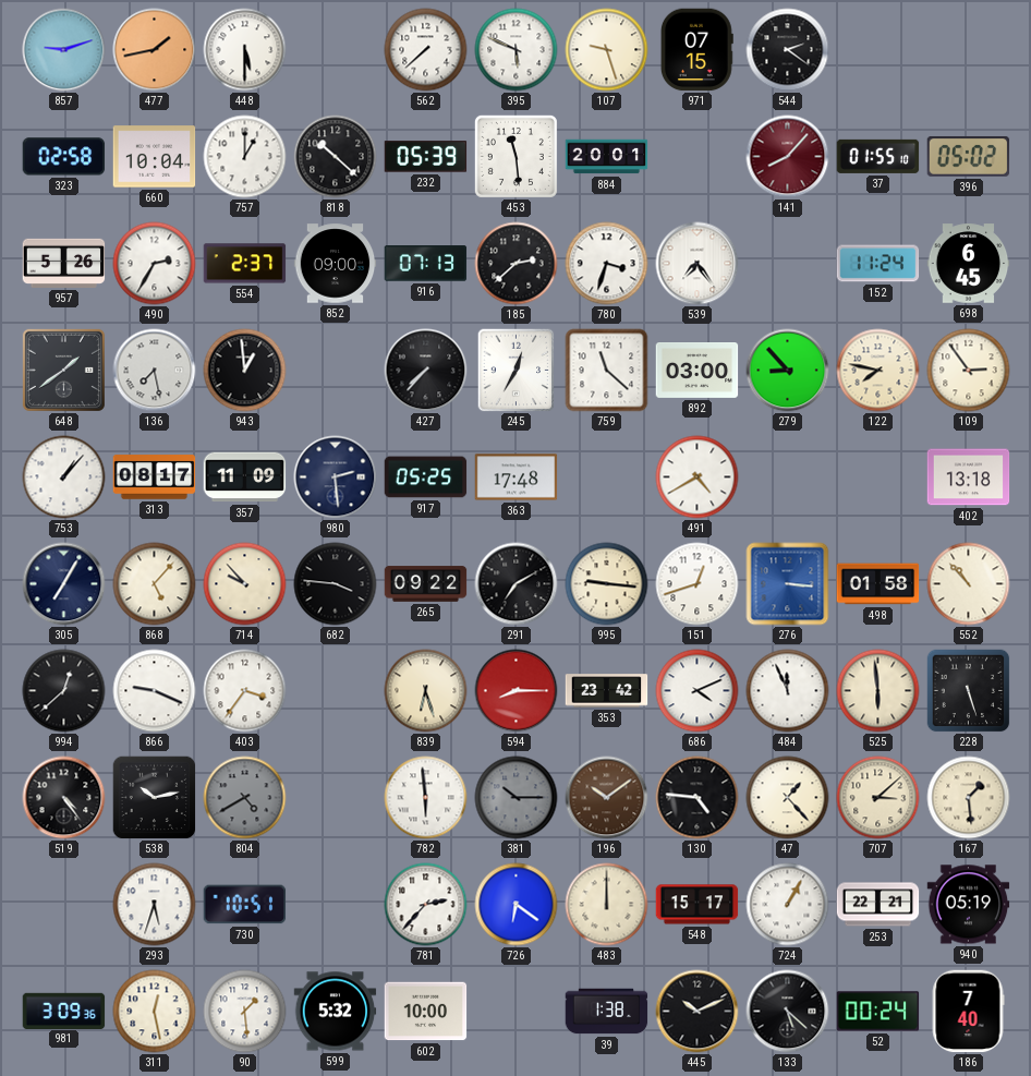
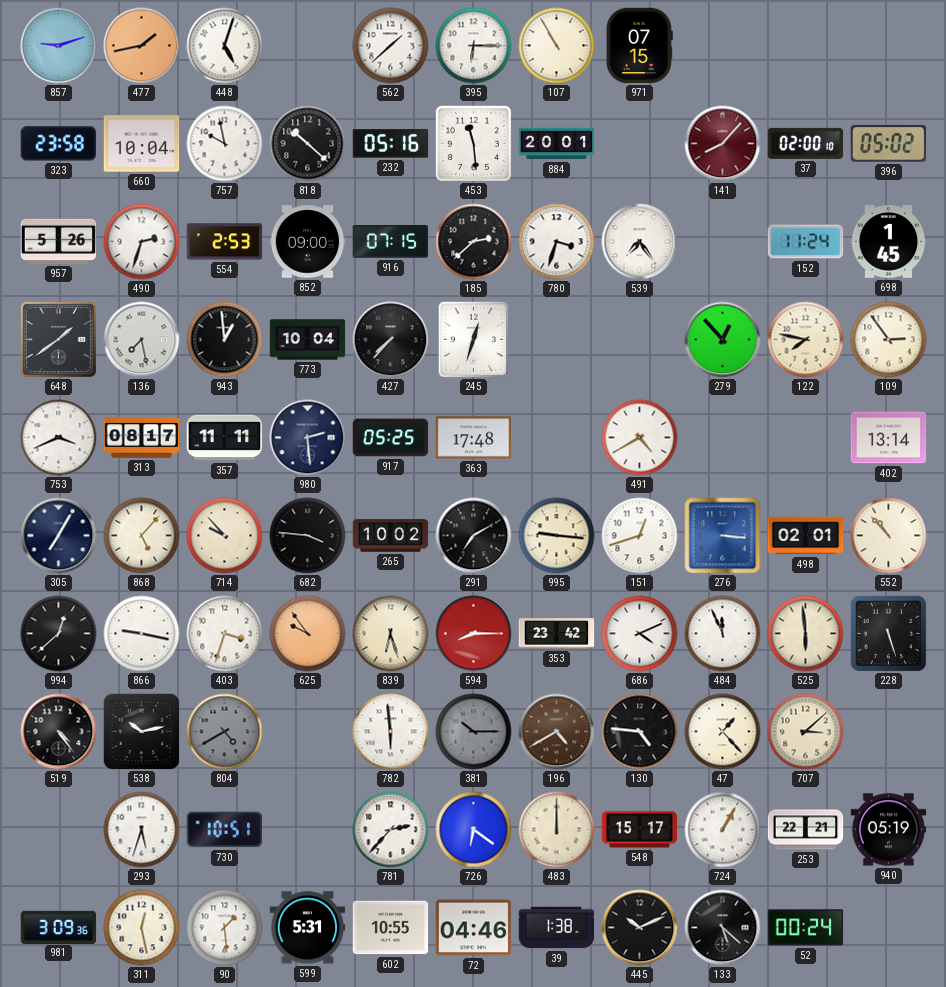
448: 5:30 -> 5:03
562: 7:38 -> 1:38
395: 5:49 -> 6:15
107: 9:27 -> 10:55
544: 2:21 -> none
323: 02:58 -> 23:58
757: 1:00 -> 9:58
232: 05:39 -> 05:16
37: 01:55 -> 02:00
490: 2:35 -> 2:33
554: 2:37 -> 2:53
916: 07:13 -> 07:15
698: 6:45 -> 1:45
773: none -> 10:04
245: 12:35 -> 12:33
759: 11:22 -> none
892: 03:00 -> none
279: 8:53 -> 12:53
753: 1:07 -> 3:41
357: 11:09 -> 11:11
402: 13:18 -> 13:14
265: 09:22 -> 10:02
498: 01:58 -> 02:01
866: 9:19 -> 9:17
403: 3:36 -> 3:33
625: none -> 9:54
196: 10:09 -> 4:40
167: 1:29 -> none
599: 5:32 -> 5:31
602: 10:00 -> 10:55
72: none -> 04:46
186: 7:40 -> none
